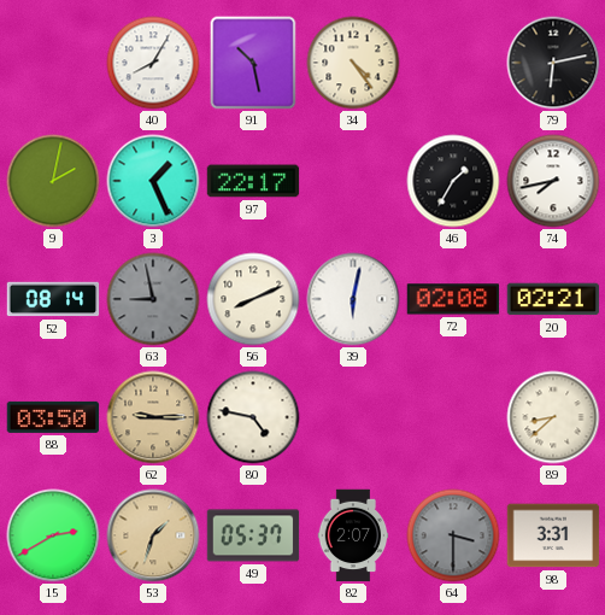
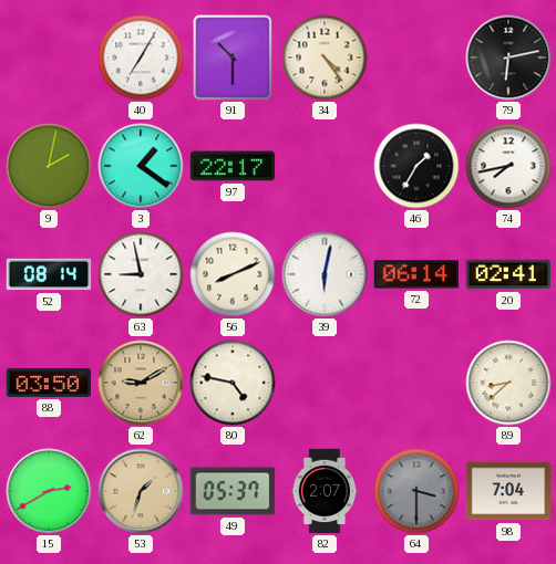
40: 8:05 -> 7:05
91: 10:28 -> 10:30
3: 1:26 -> 1:21
63 dial: grey -> white
72: 02:08 -> 06:14
20: 02:21 -> 02:41
62: 9:15 -> 9:10
98: 3:31 -> 7:04
